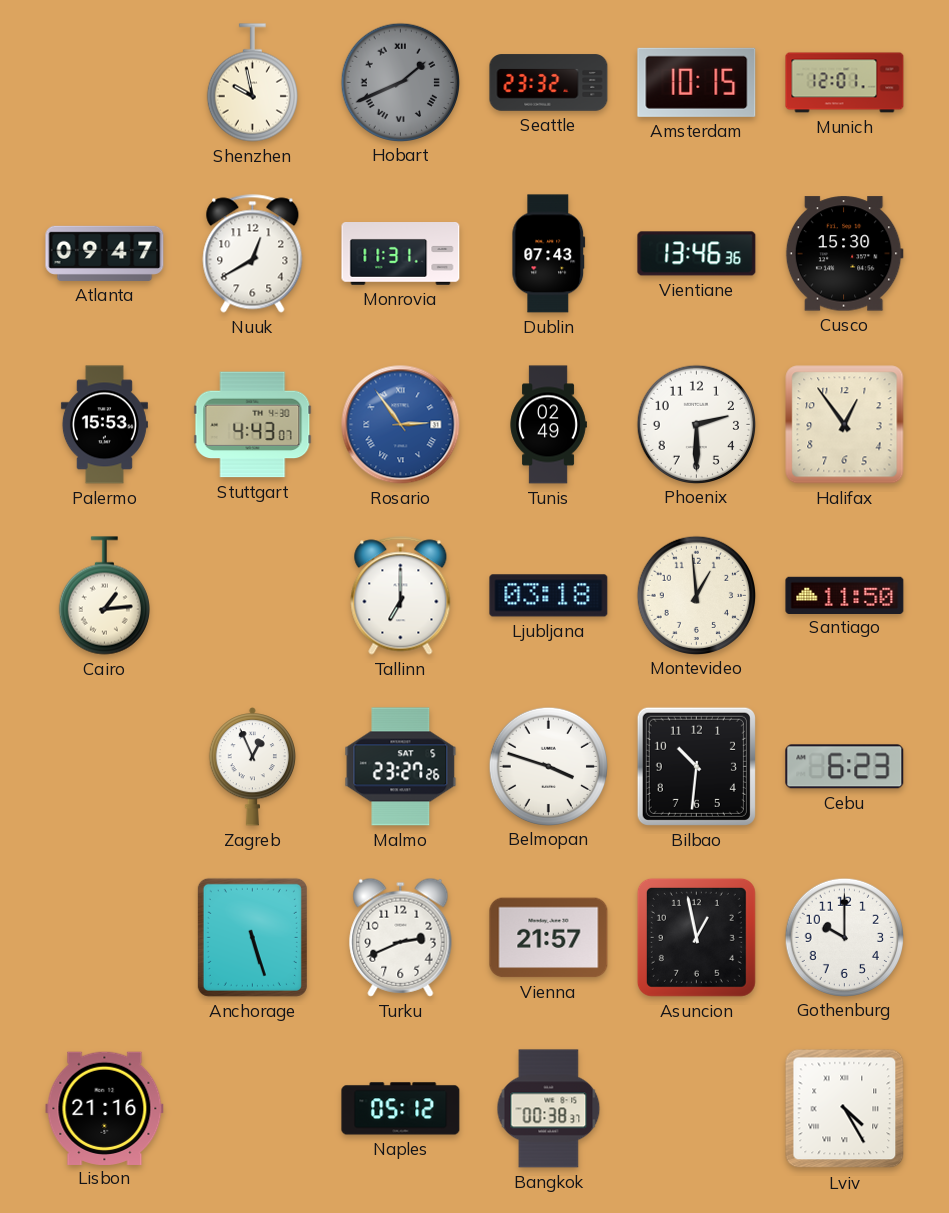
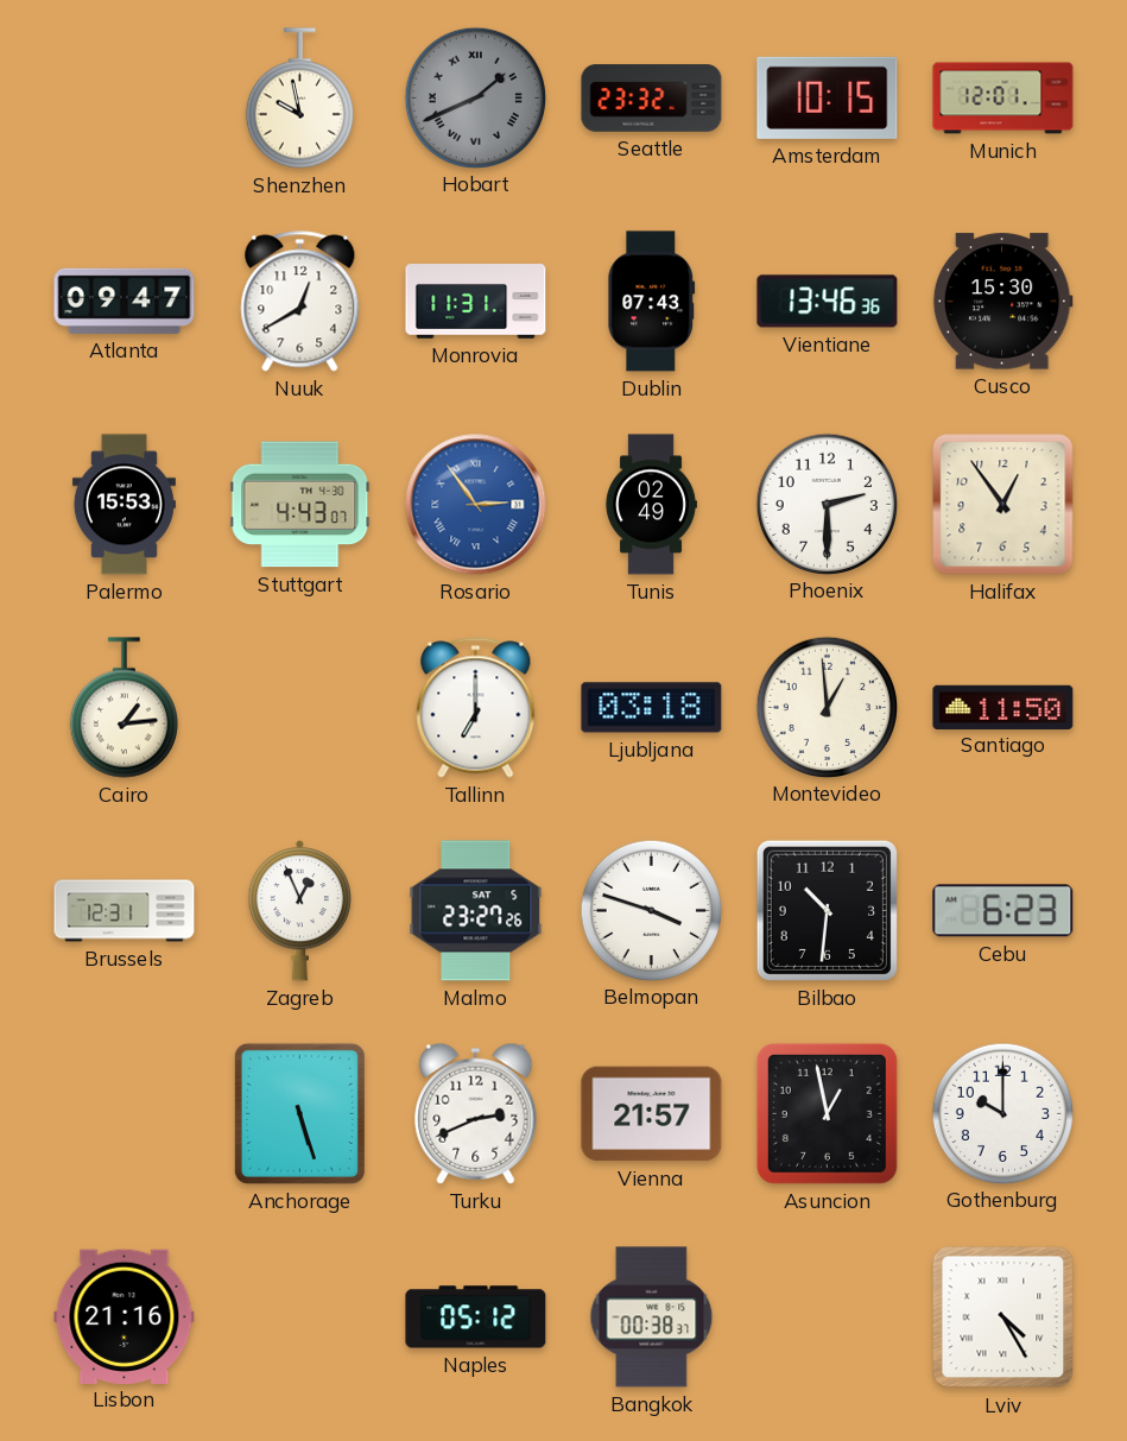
Brussels: none -> 12:31
